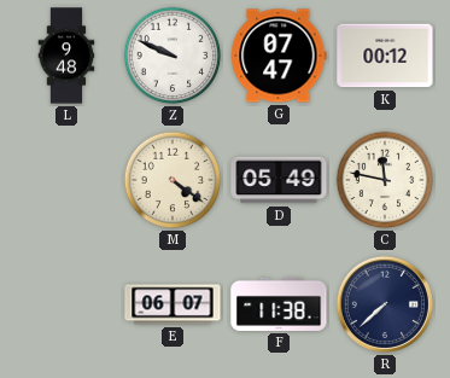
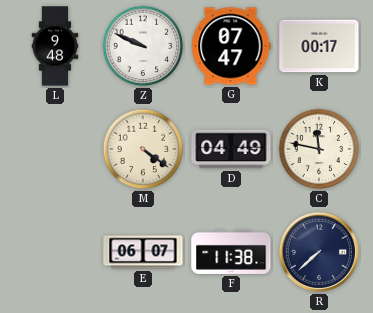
K: 00:12 -> 00:17
D: 05:49 -> 04:49
